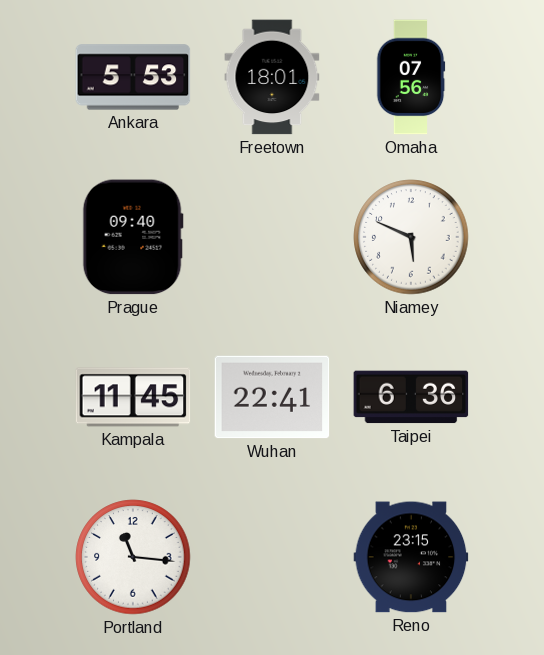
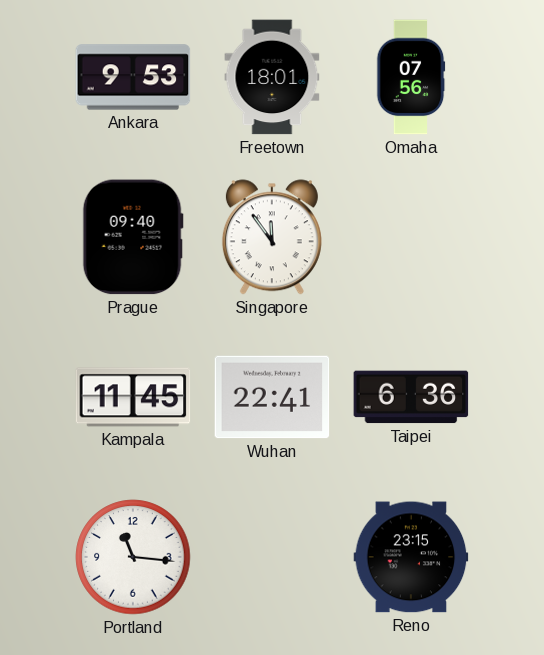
Ankara: 5:53 -> 9:53
Singapore: none -> 11:54
Niamey: 5:49 -> none
